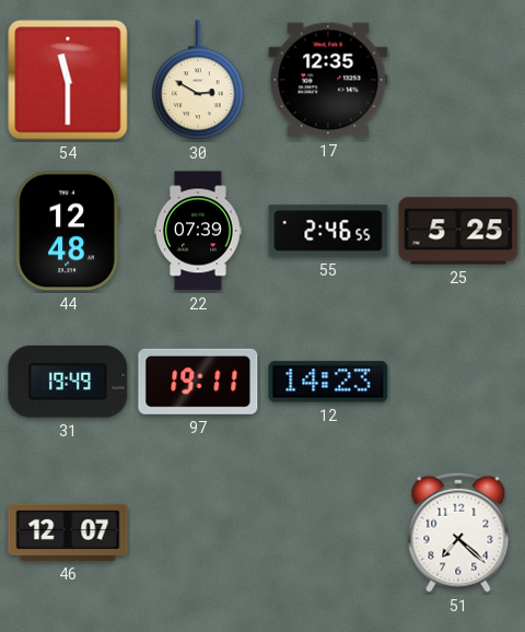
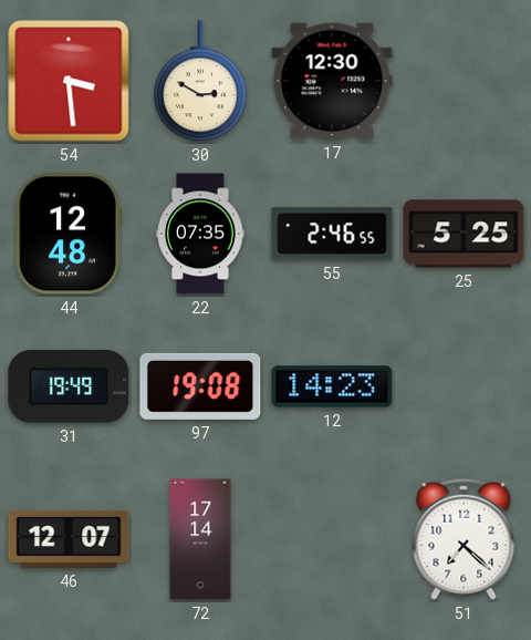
54: 11:30 -> 3:29
17: 12:35 -> 12:30
22: 07:39 -> 07:35
97: 19:11 -> 19:08
72: none -> 17:14
